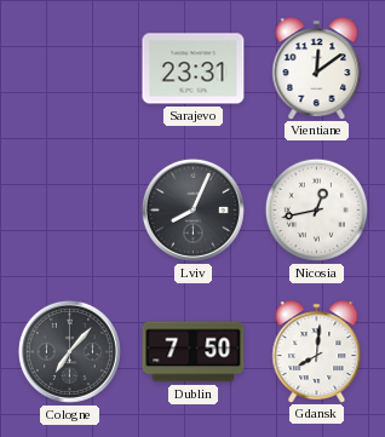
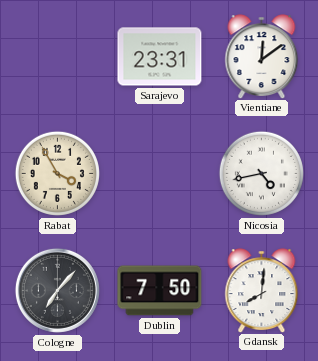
Rabat: none -> 3:55
Lviv: 8:04 -> none
Nicosia: 12:43 -> 4:43
